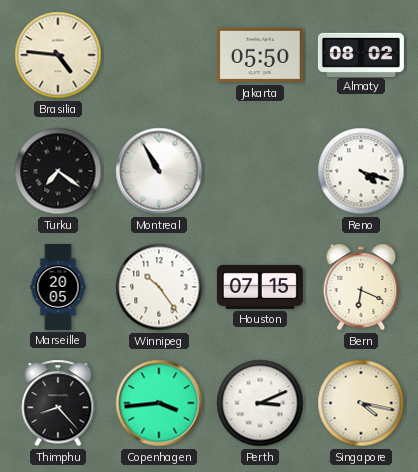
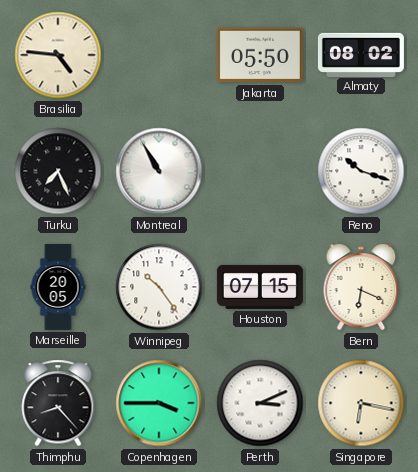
Turku: 7:21 -> 7:26
Reno: 4:18 -> 10:18
Copenhagen: 3:44 -> 3:45
Singapore: 4:17 -> 6:17
